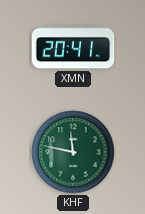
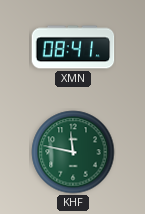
XMN: 20:41 -> 08:41
